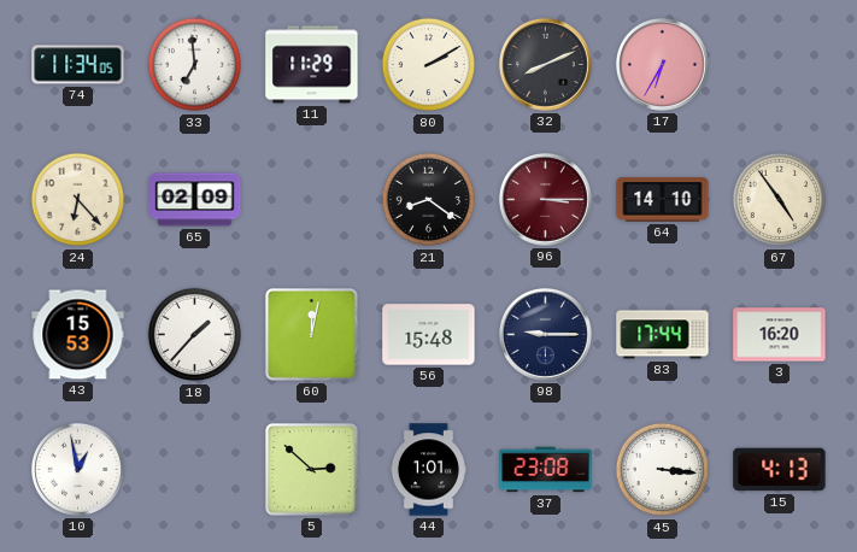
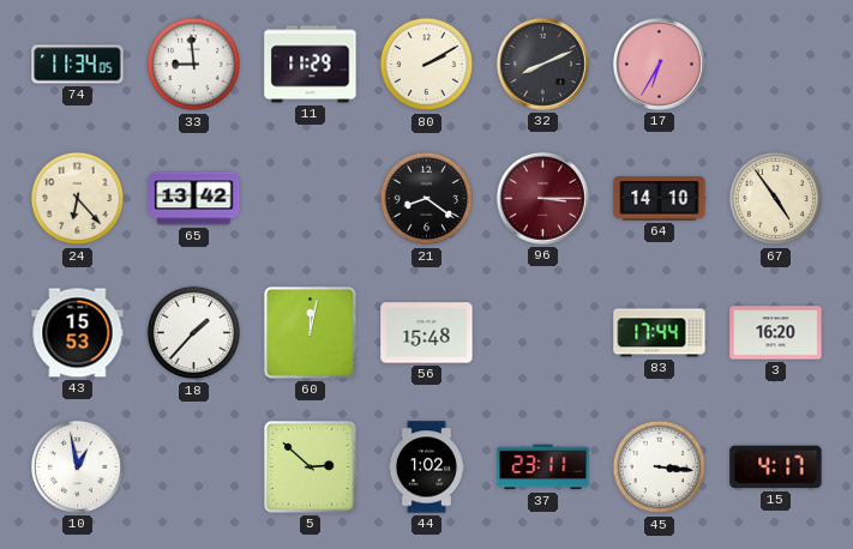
33: 6:59 -> 8:59
65: 02:09 -> 13:42
98: 9:15 -> none
44: 1:01 -> 1:02
37: 23:08 -> 23:11
15: 4:13 -> 4:17
